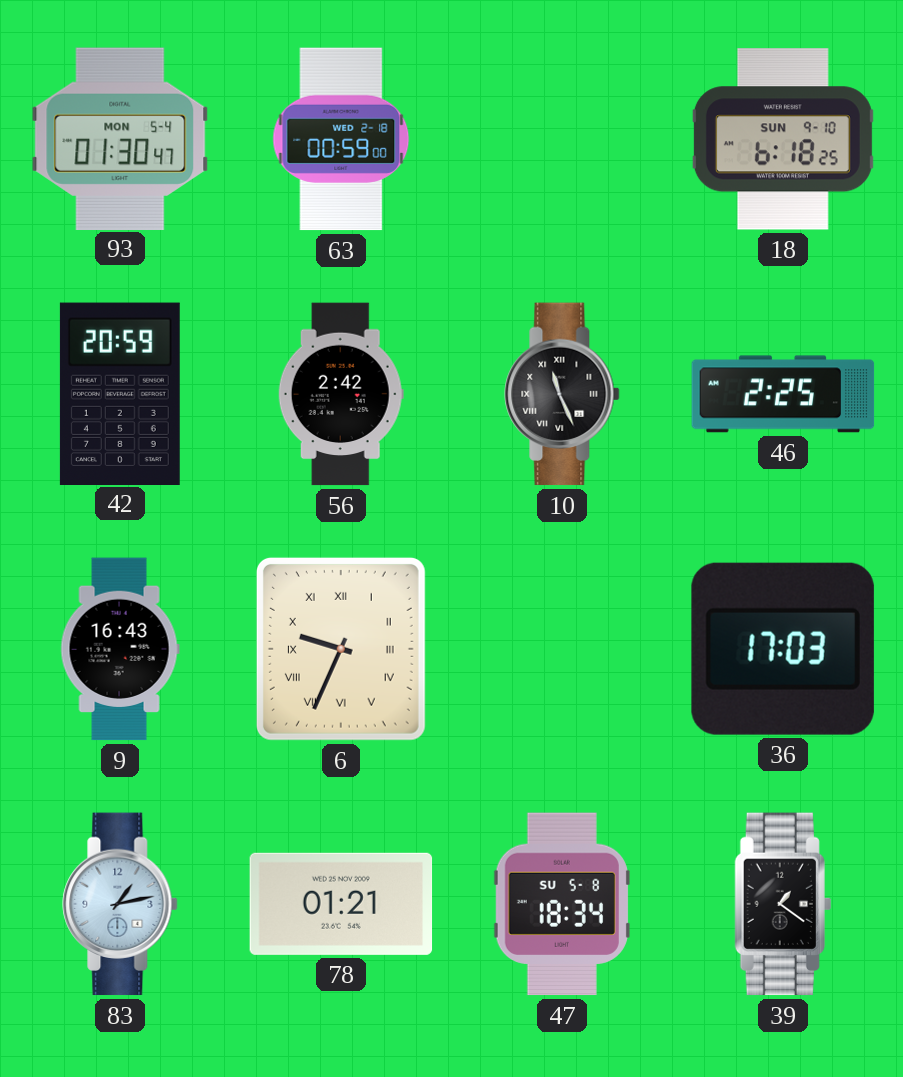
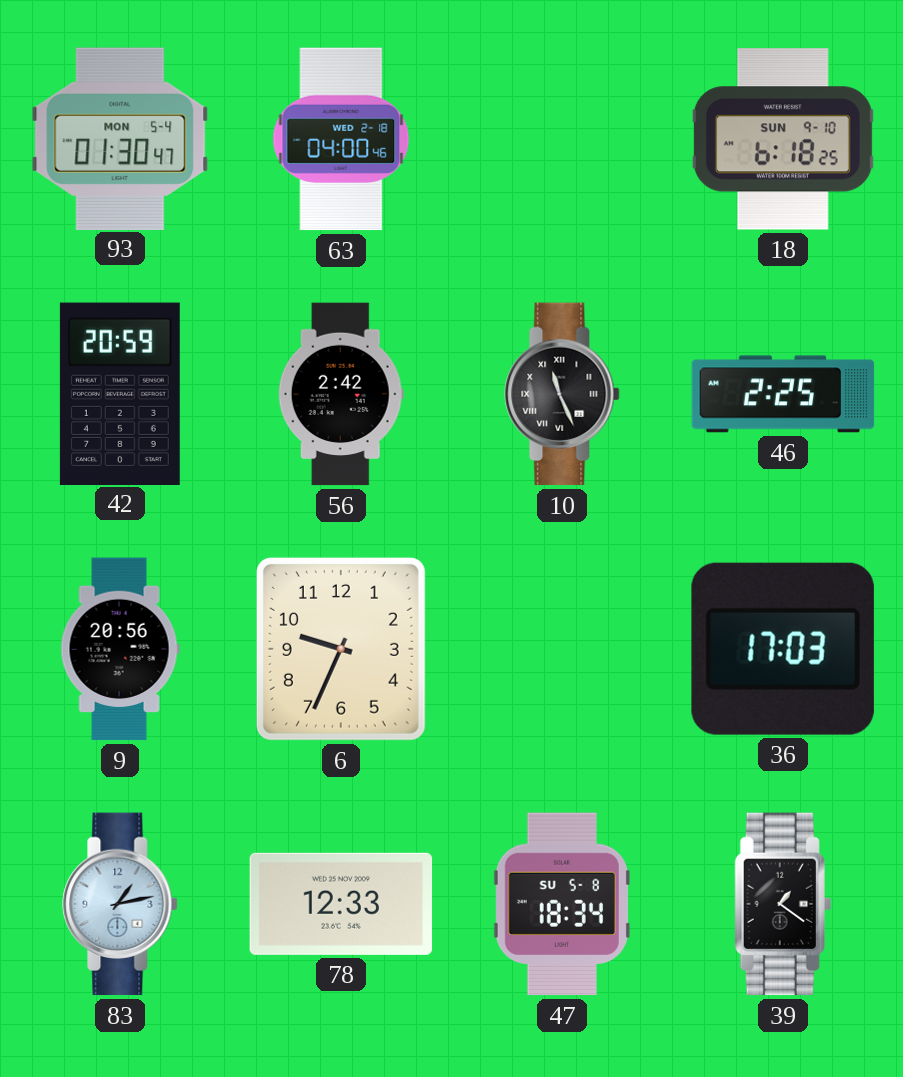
63: 00:59 -> 04:00
9: 16:43 -> 20:56
6 numerals: Roman -> Arabic
78: 01:21 -> 12:33
